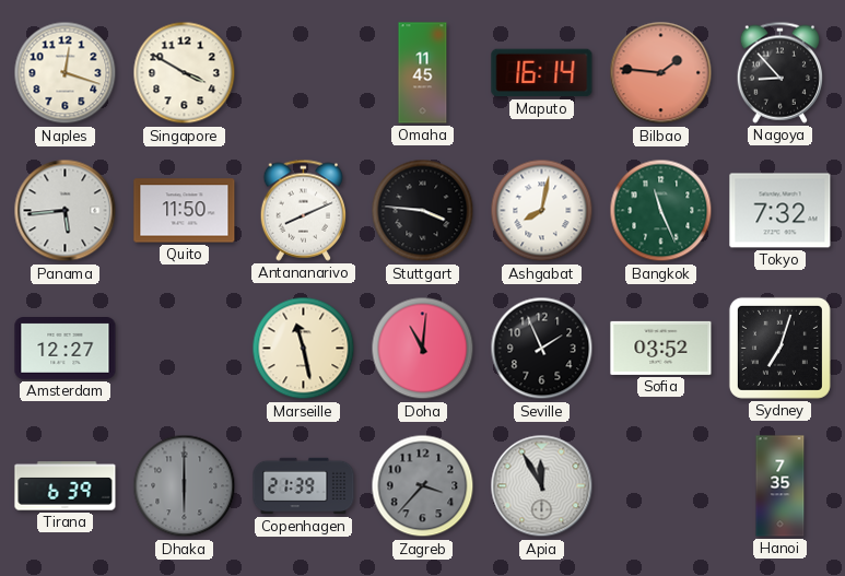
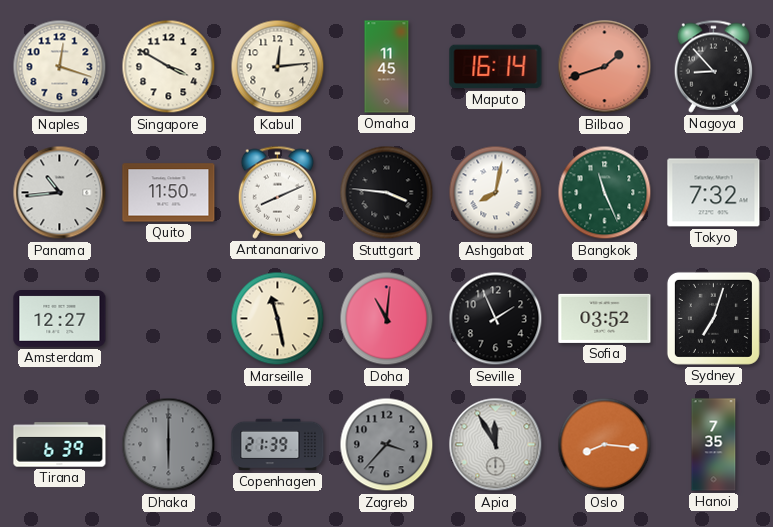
Kabul: none -> 12:14
Bilbao: 1:46 -> 1:42
Panama: 5:44 -> 10:44
Oslo: none -> 8:16
